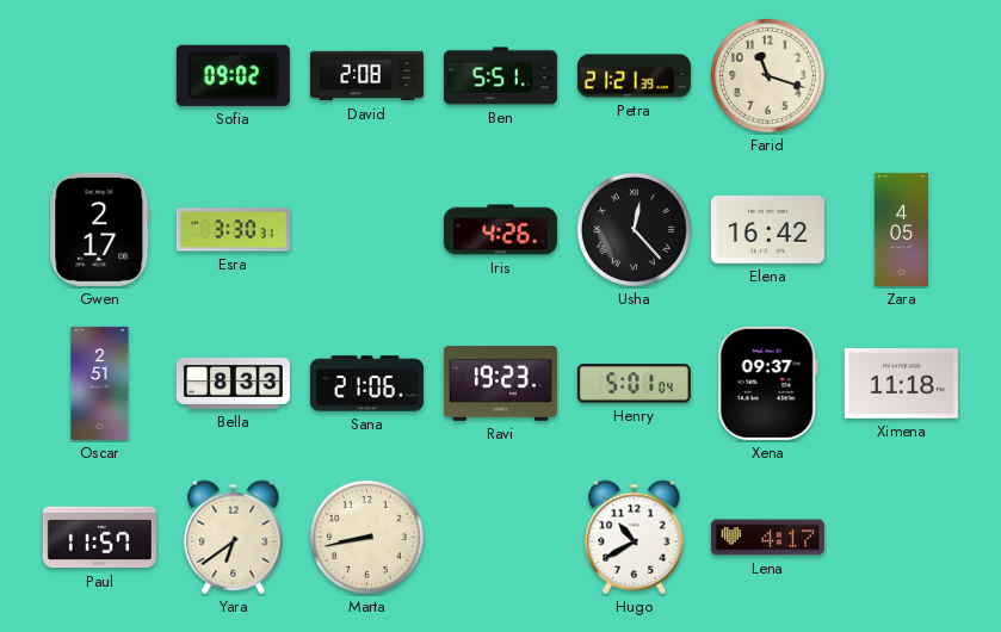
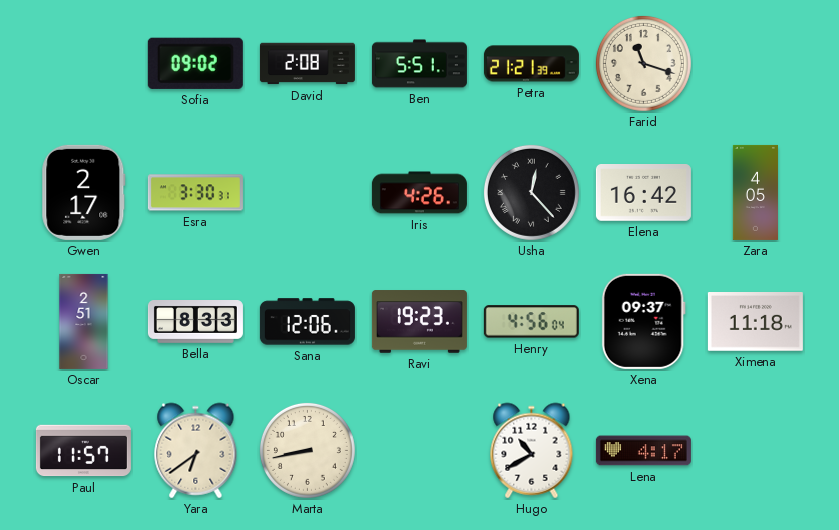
Sana: 21:06 -> 12:06
Henry: 5:01 -> 4:56
